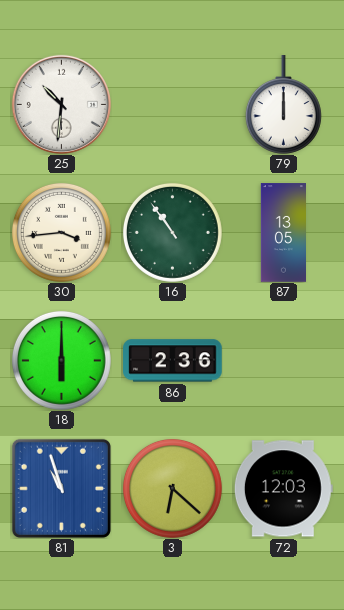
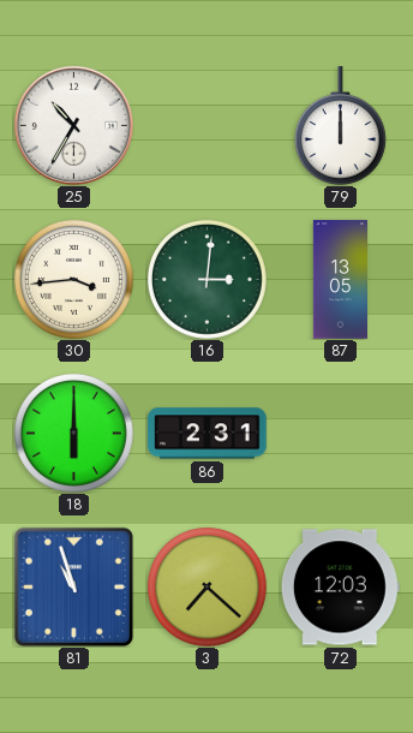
25: 10:31 -> 10:35
16: 10:54 -> 3:01
86: 2:36 -> 2:31
3: 6:22 -> 7:22
